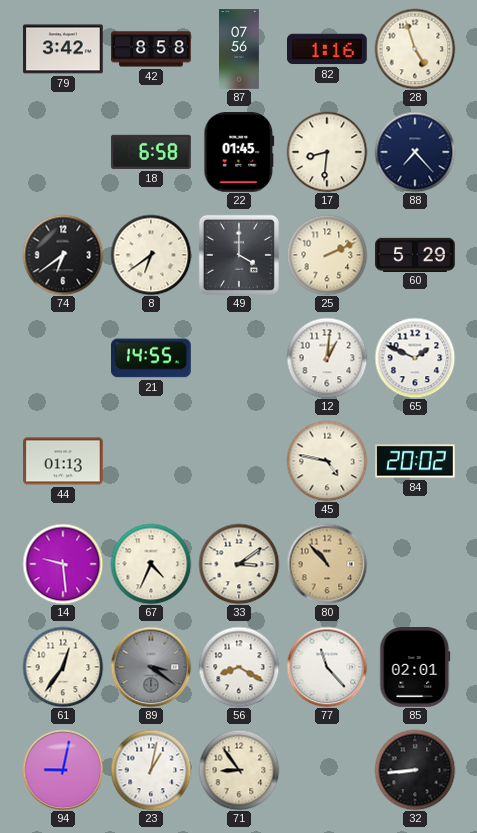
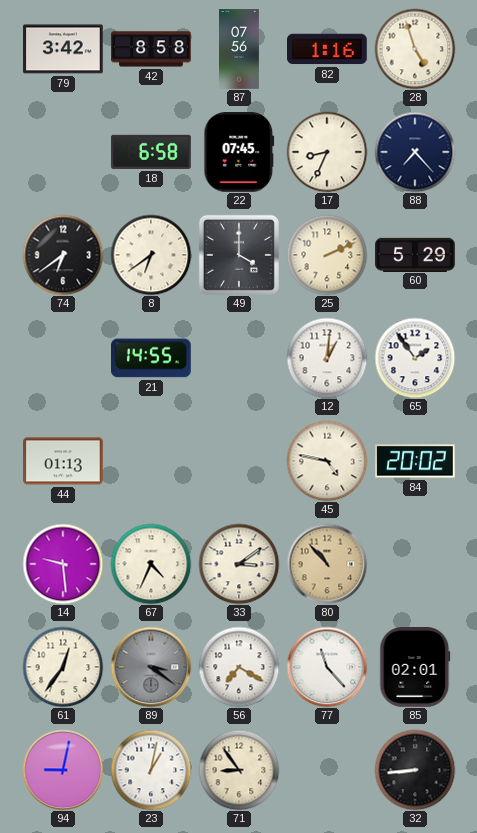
22: 01:45 -> 07:45
17: 8:31 -> 8:34
65: 1:49 -> 1:54
56: 8:20 -> 7:20
